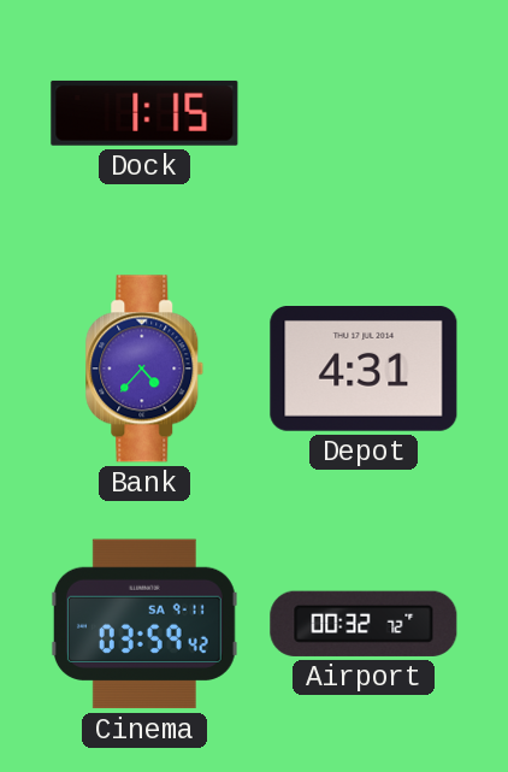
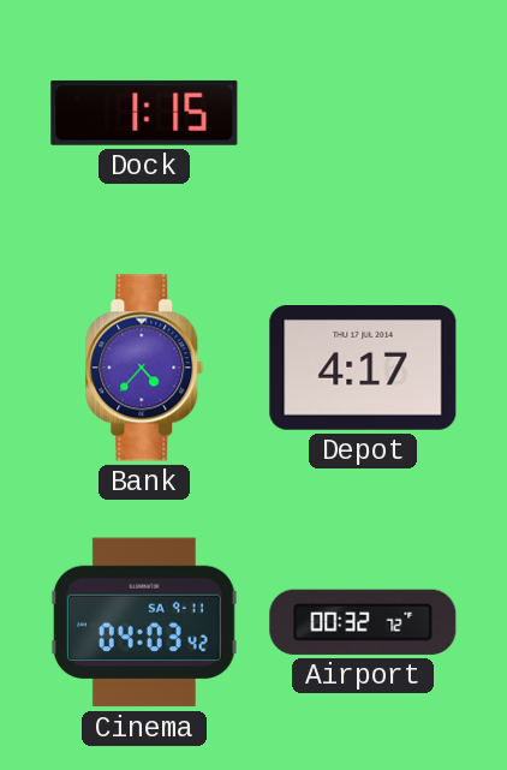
Depot: 4:31 -> 4:17
Cinema: 03:59 -> 04:03
